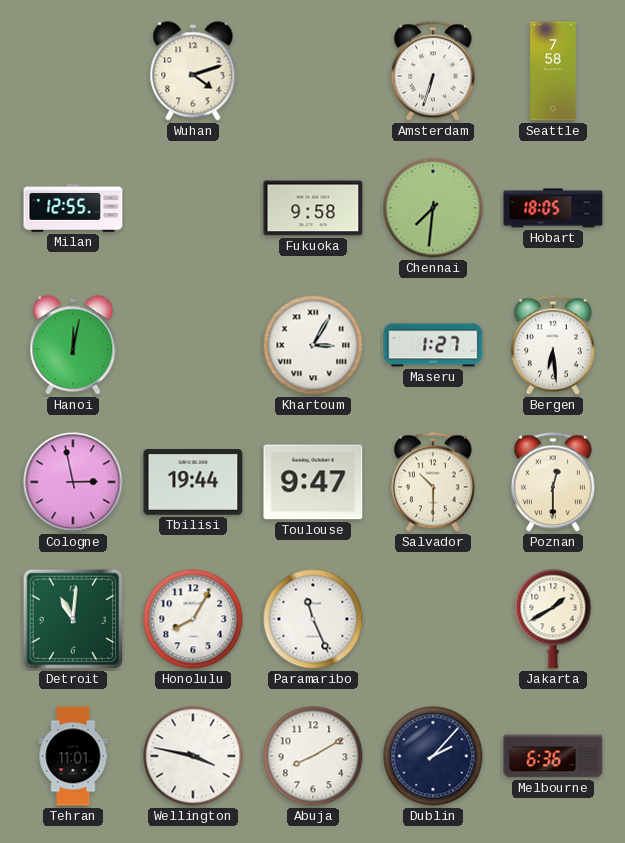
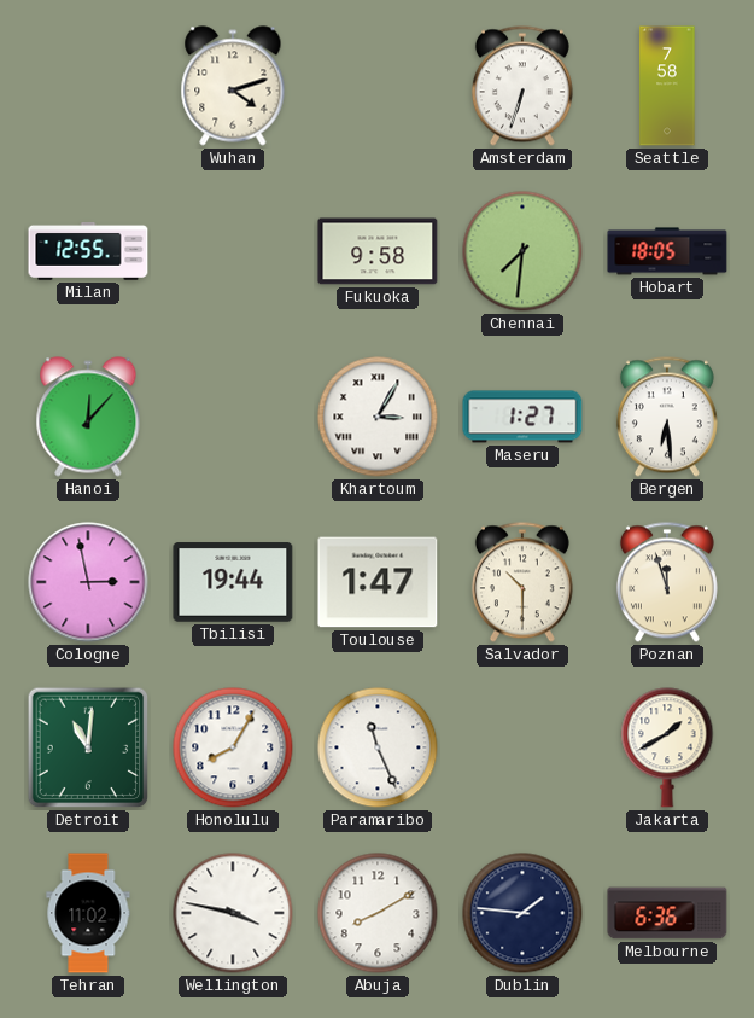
Hanoi: 12:02 -> 12:07
Toulouse: 9:47 -> 1:47
Poznan: 12:30 -> 11:57
Tehran: 11:01 -> 11:02
Dublin: 2:07 -> 1:46
